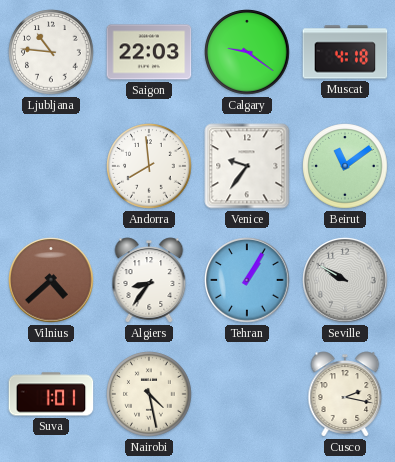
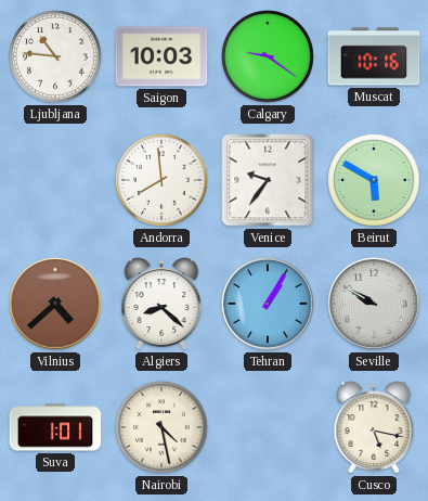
Saigon: 22:03 -> 10:03
Muscat: 4:18 -> 10:16
Beirut: 11:09 -> 5:50
Algiers: 8:36 -> 8:22
Cusco: 2:17 -> 5:17
